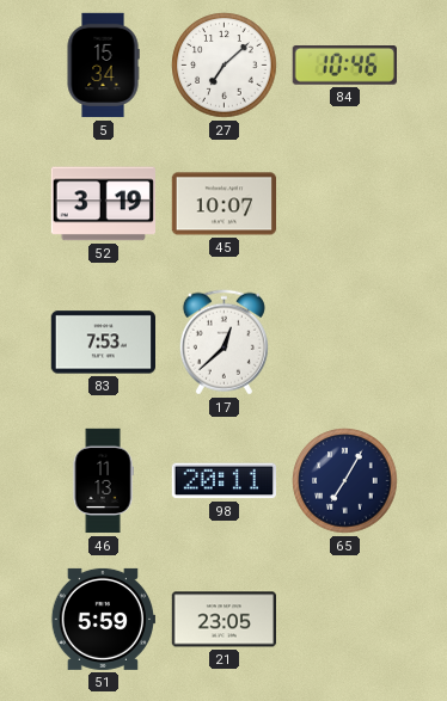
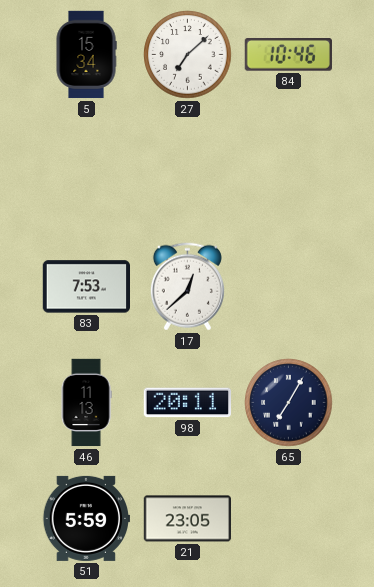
52: 3:19 -> none
45: 10:07 -> none
